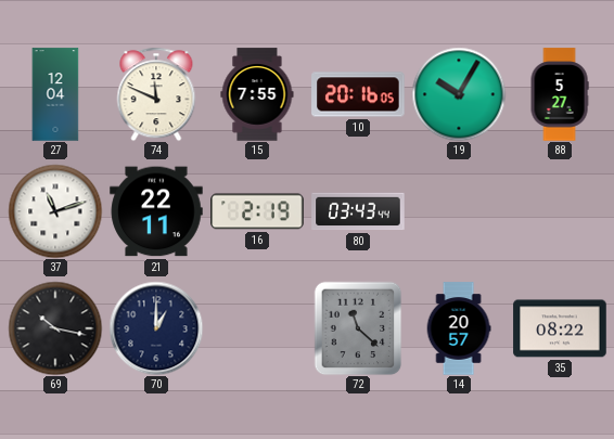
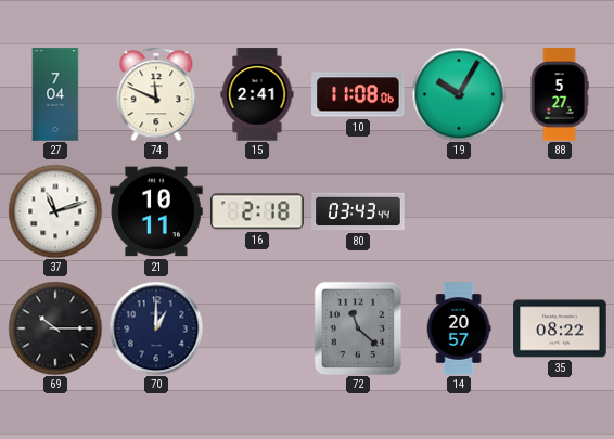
27: 12:04 -> 7:04
15: 7:55 -> 2:41
10: 20:16 -> 11:08
21: 22:11 -> 10:11
16: 2:19 -> 2:18
69: 10:17 -> 10:15
